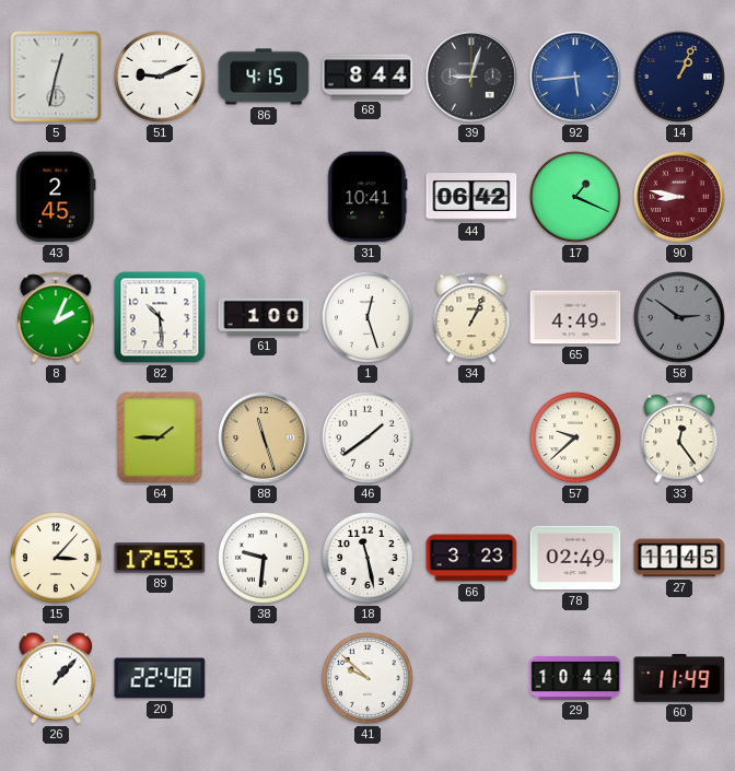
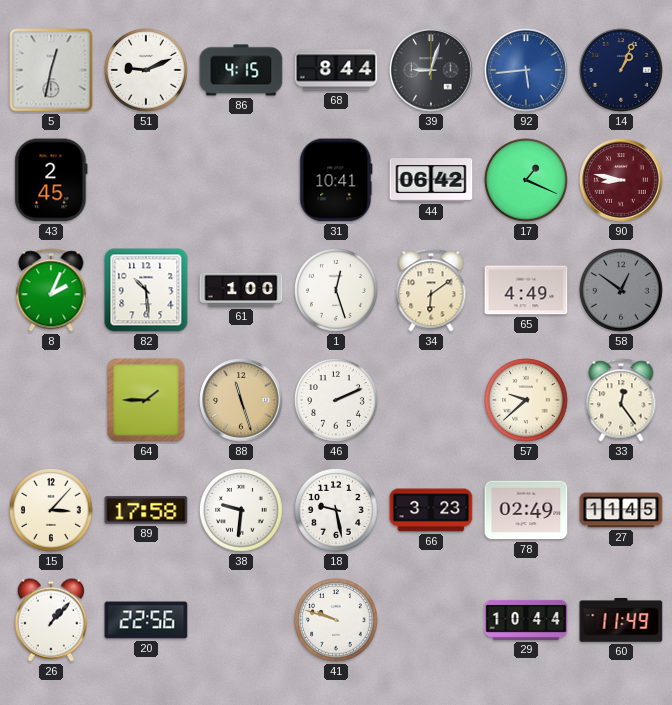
34: 1:04 -> 6:09
58: 2:51 -> 12:51
46: 1:39 -> 2:11
89: 17:53 -> 17:58
18: 11:28 -> 9:28
20: 22:48 -> 22:56
41: 9:52 -> 9:48
